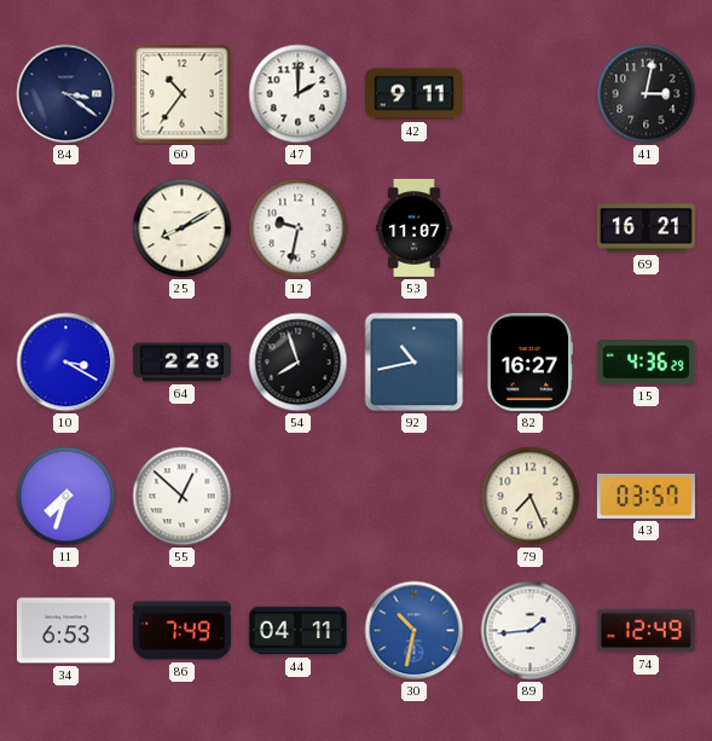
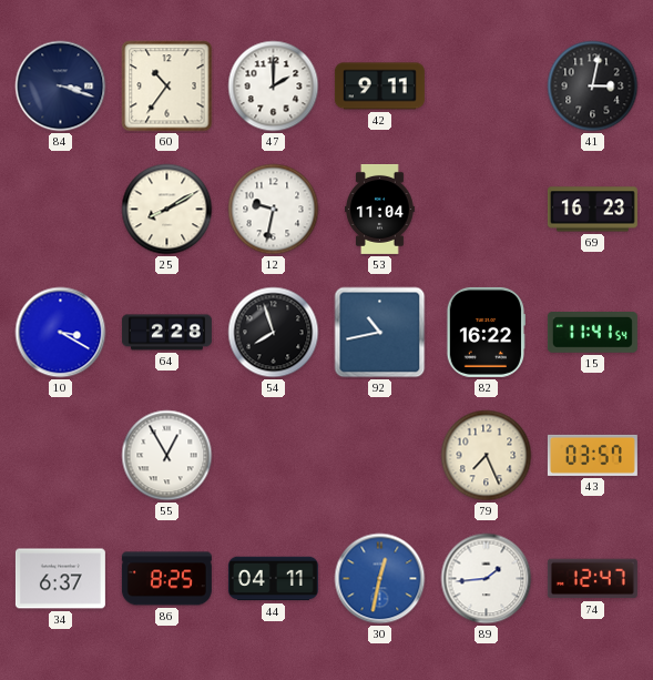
84: 3:21 -> 3:18
53: 11:07 -> 11:04
69: 16:21 -> 16:23
82: 16:27 -> 16:22
15: 4:36 -> 11:41
11: 7:33 -> none
55: 12:52 -> 12:55
34: 6:53 -> 6:37
86: 7:49 -> 8:25
30: 10:32 -> 12:32
74: 12:49 -> 12:47
